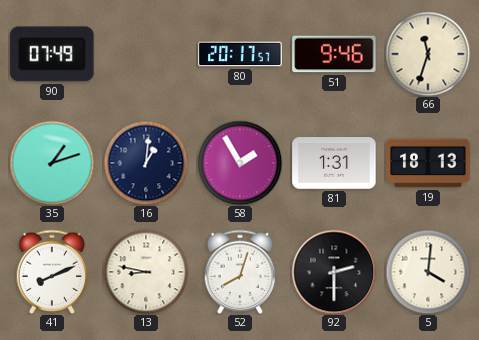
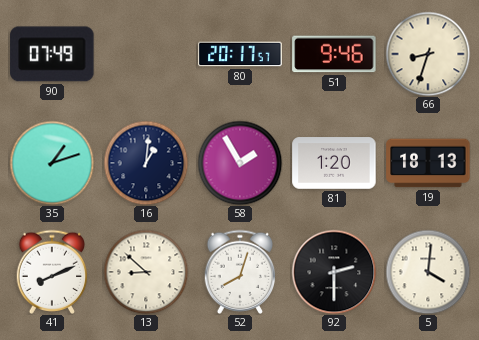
66: 11:33 -> 8:33
81: 1:31 -> 1:20
13: 8:47 -> 8:52
